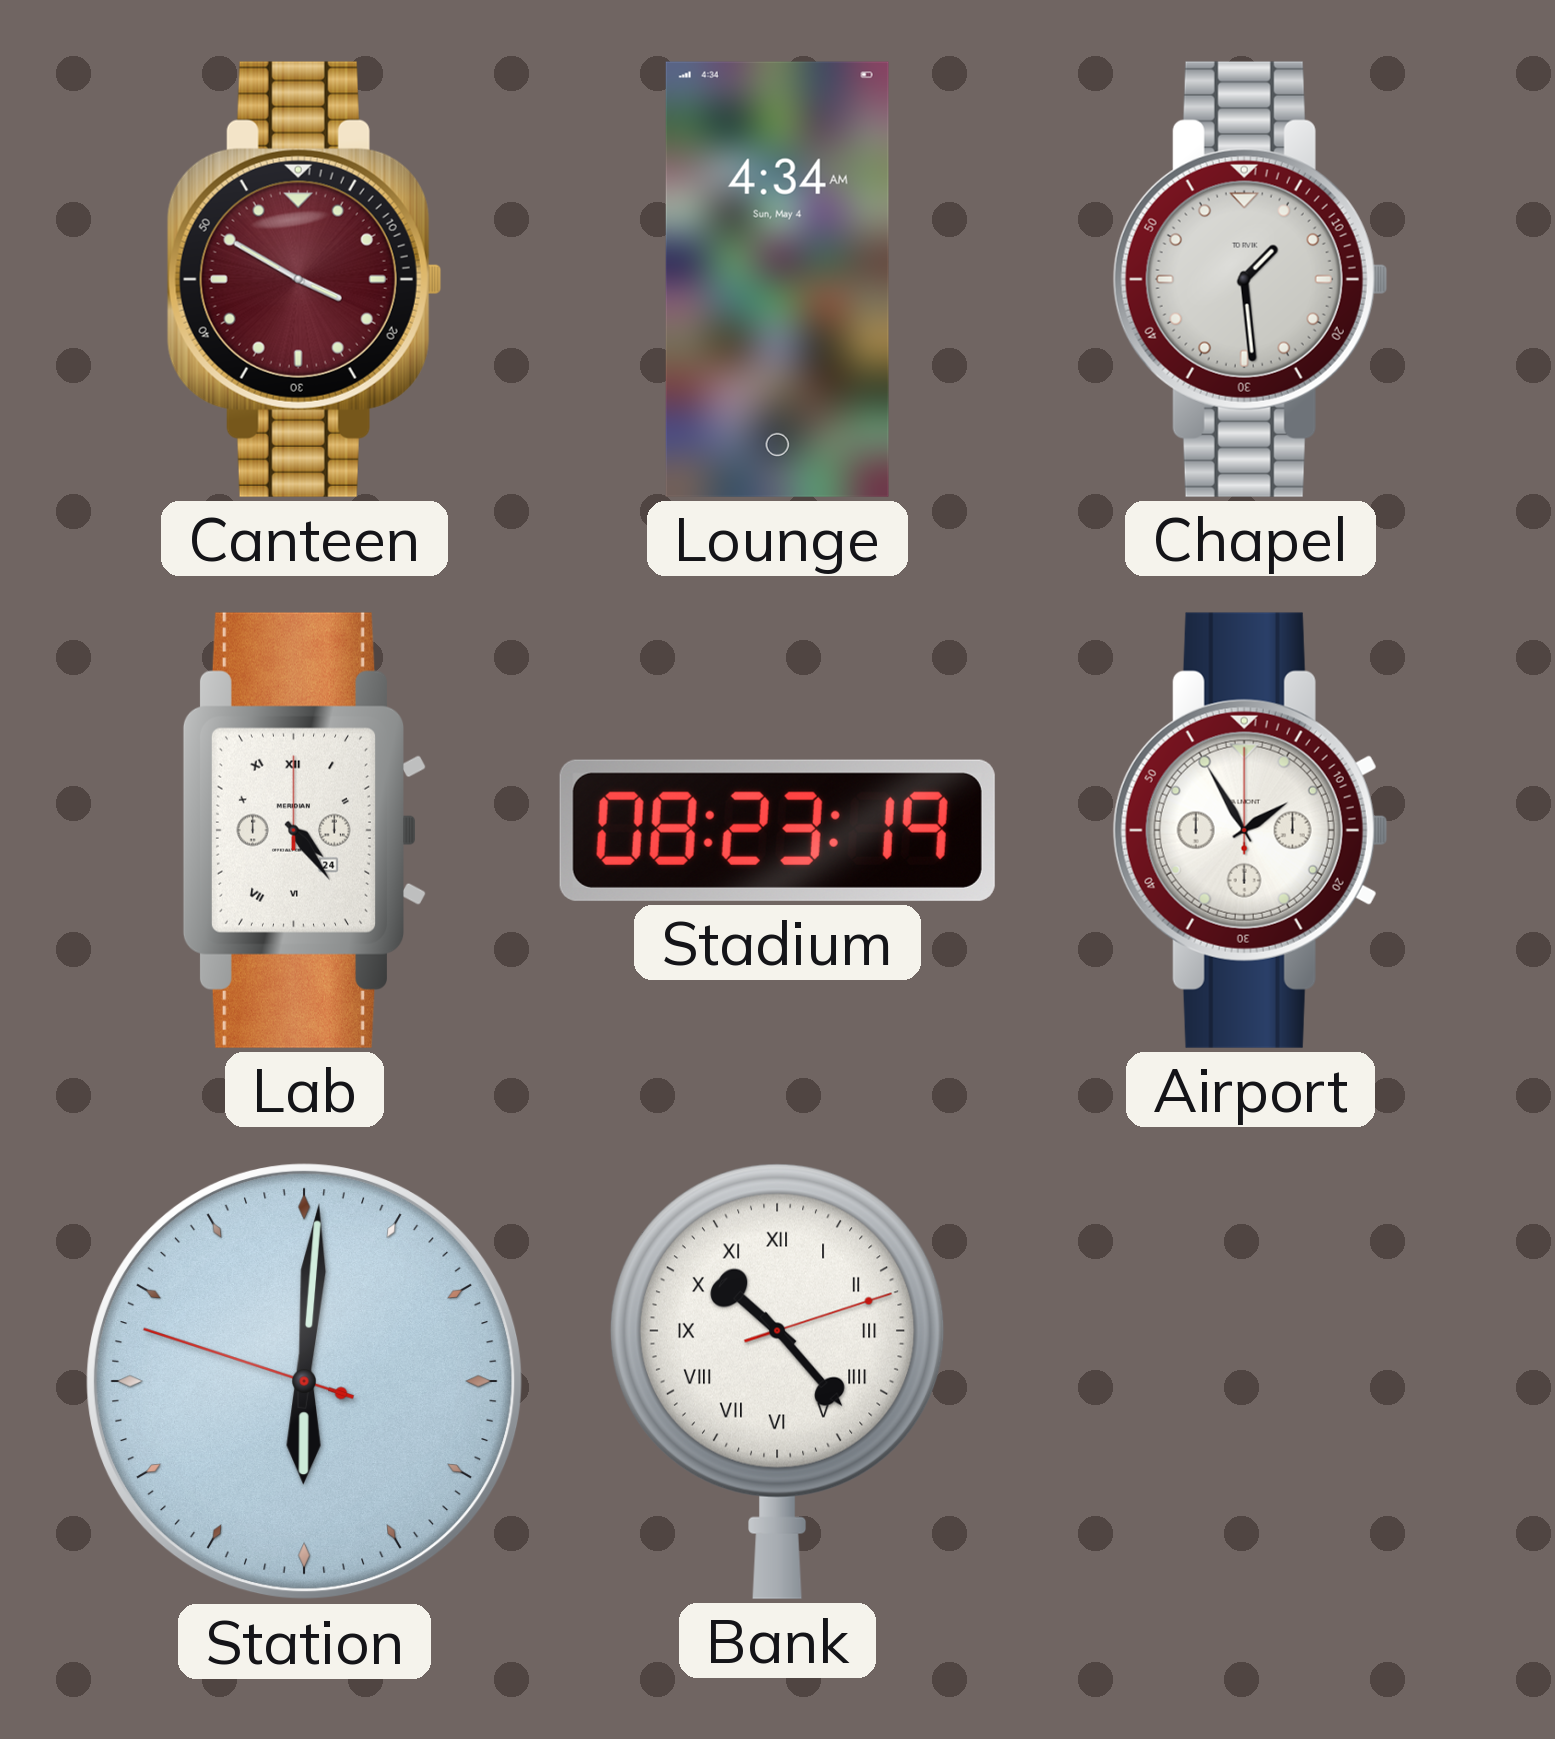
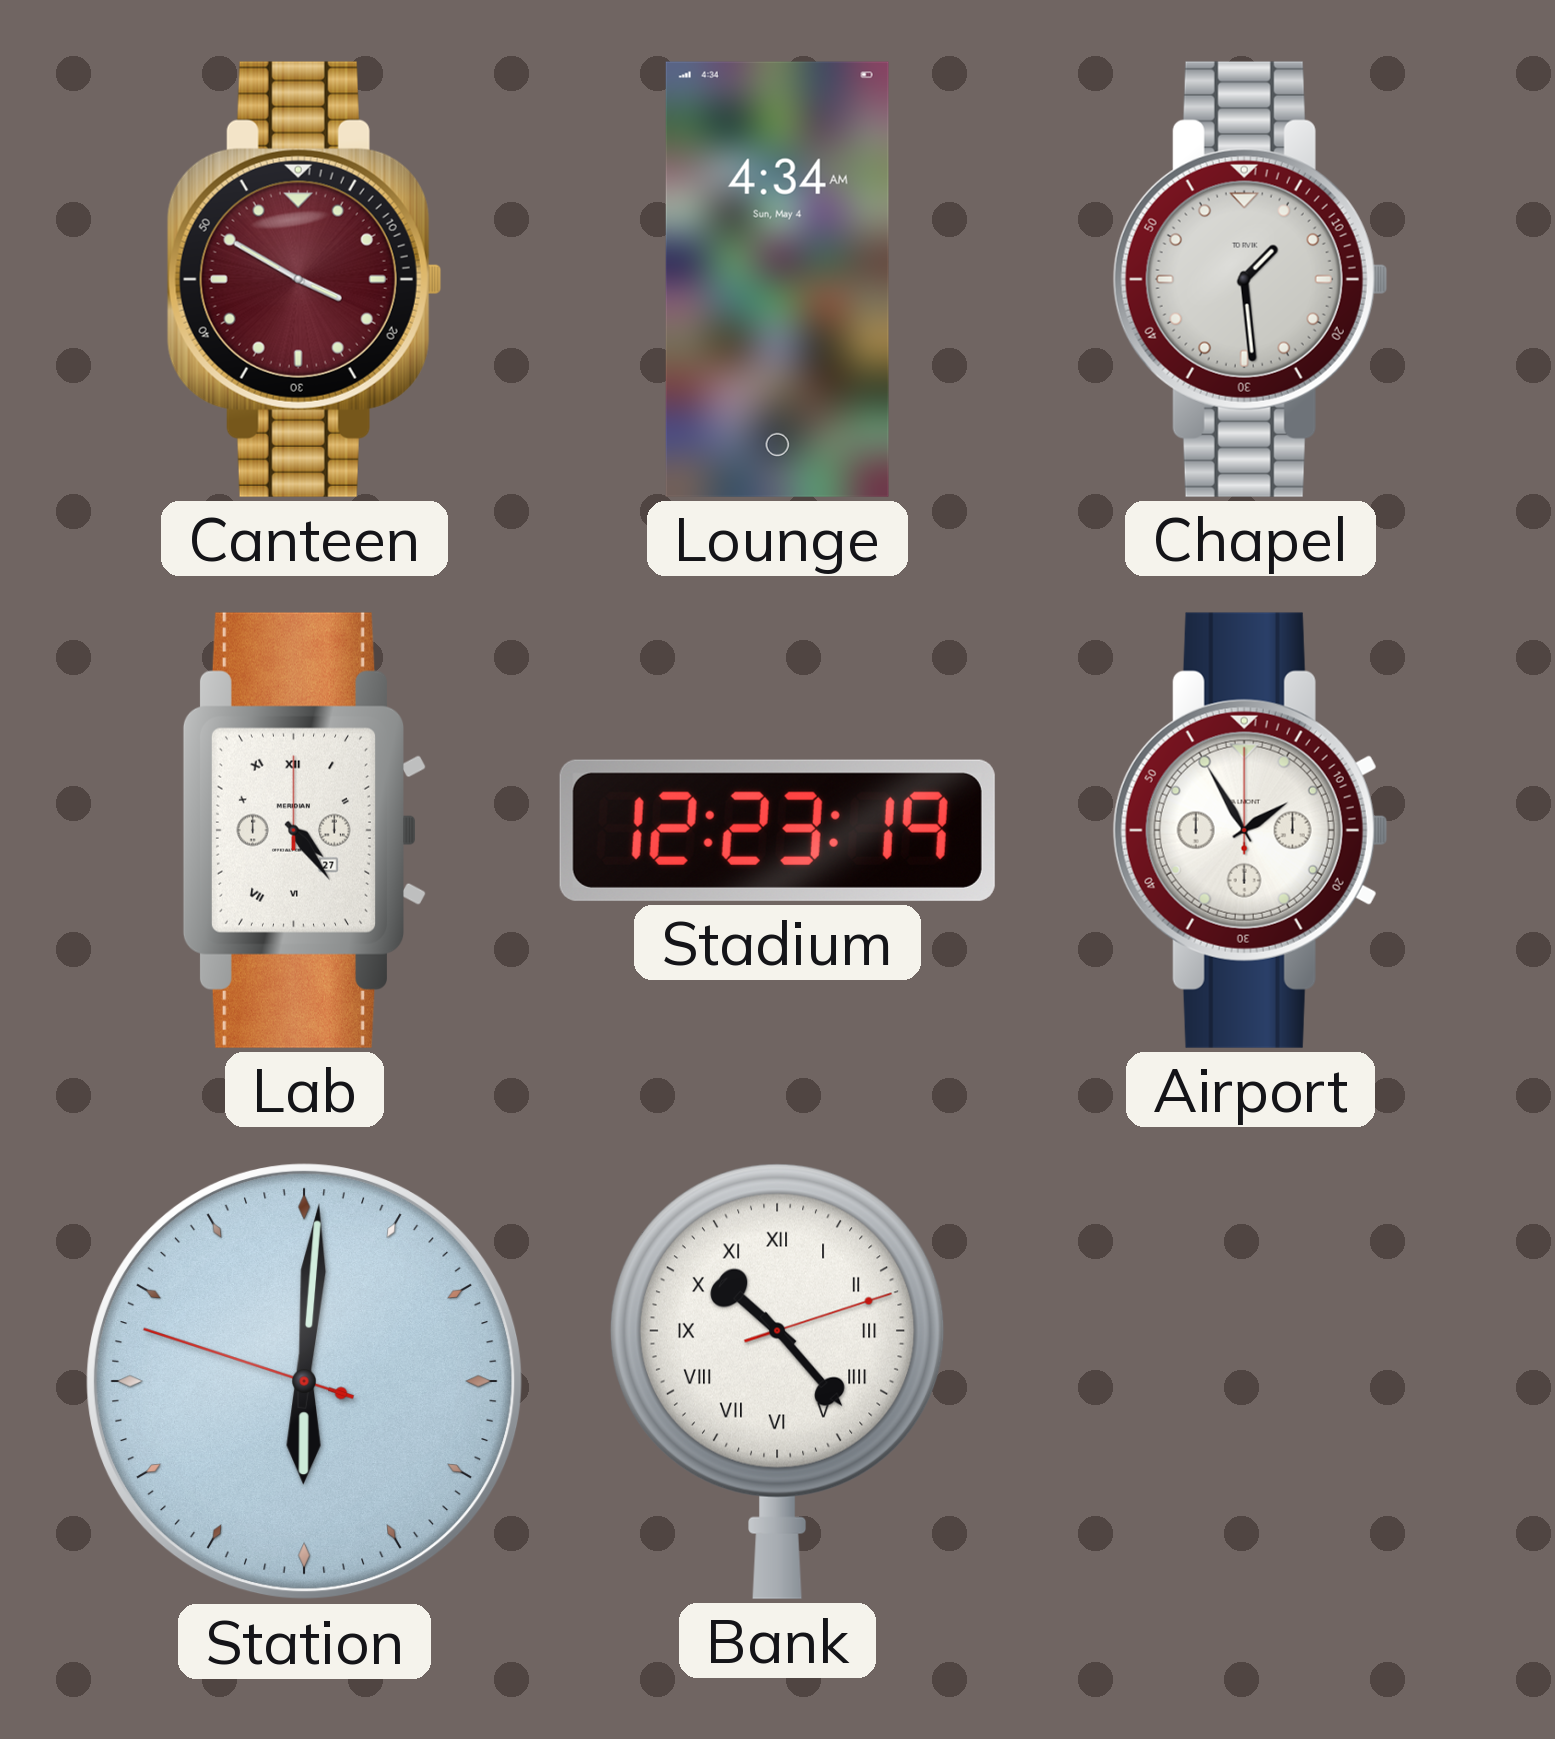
Lab date: 24 -> 27
Stadium: 08:23 -> 12:23
